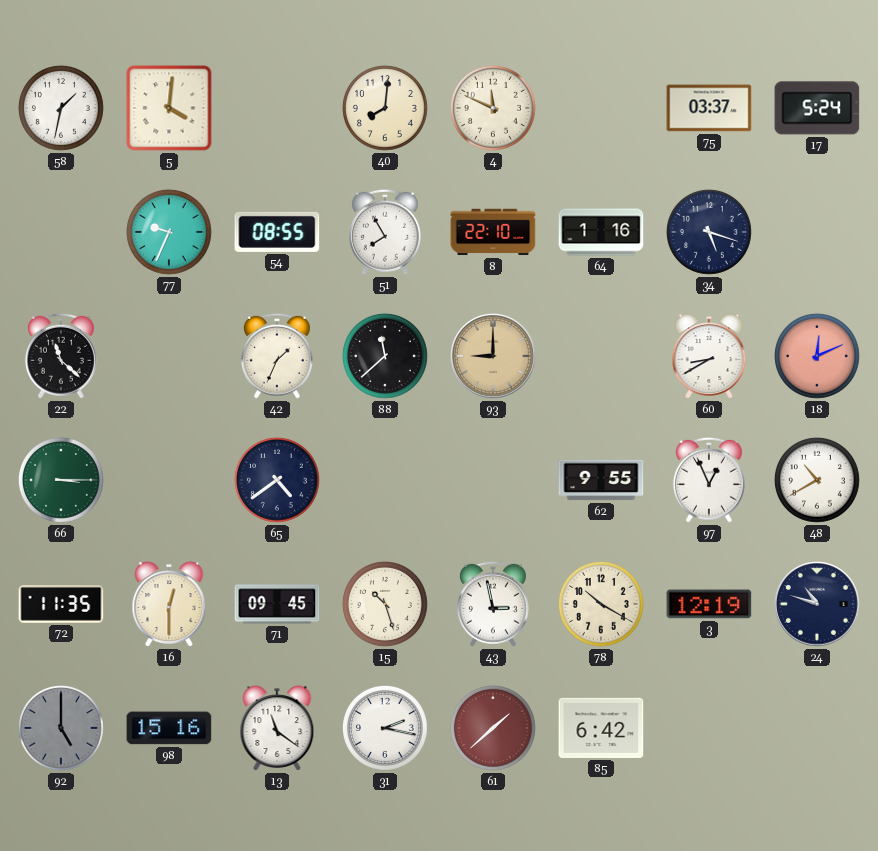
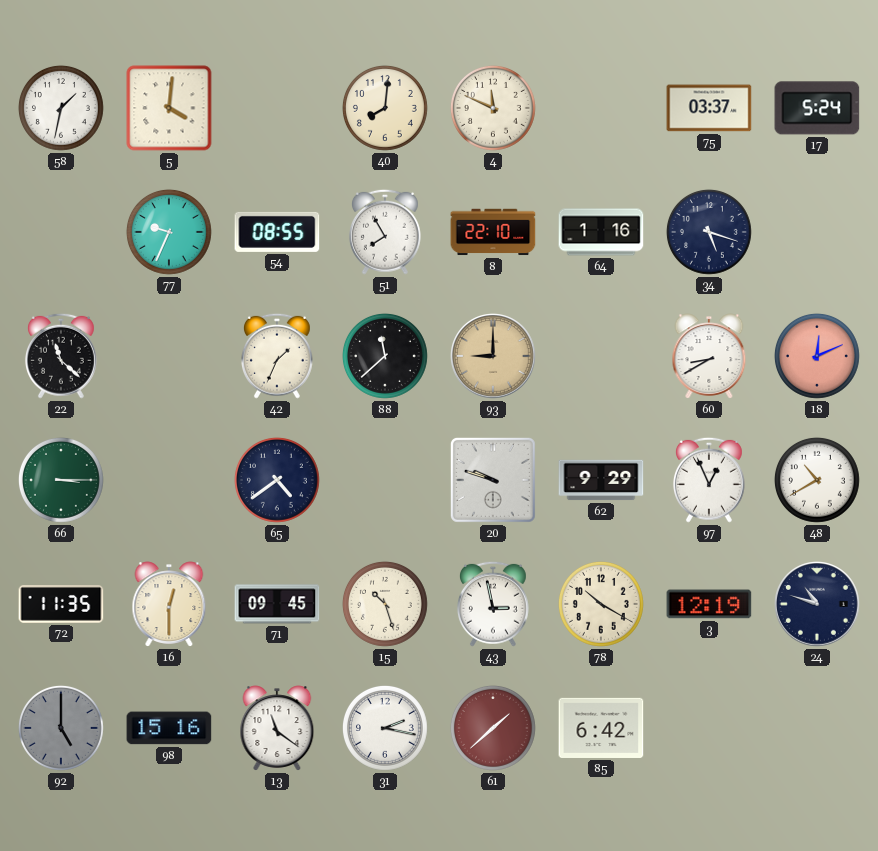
20: none -> 9:48
62: 9:55 -> 9:29
